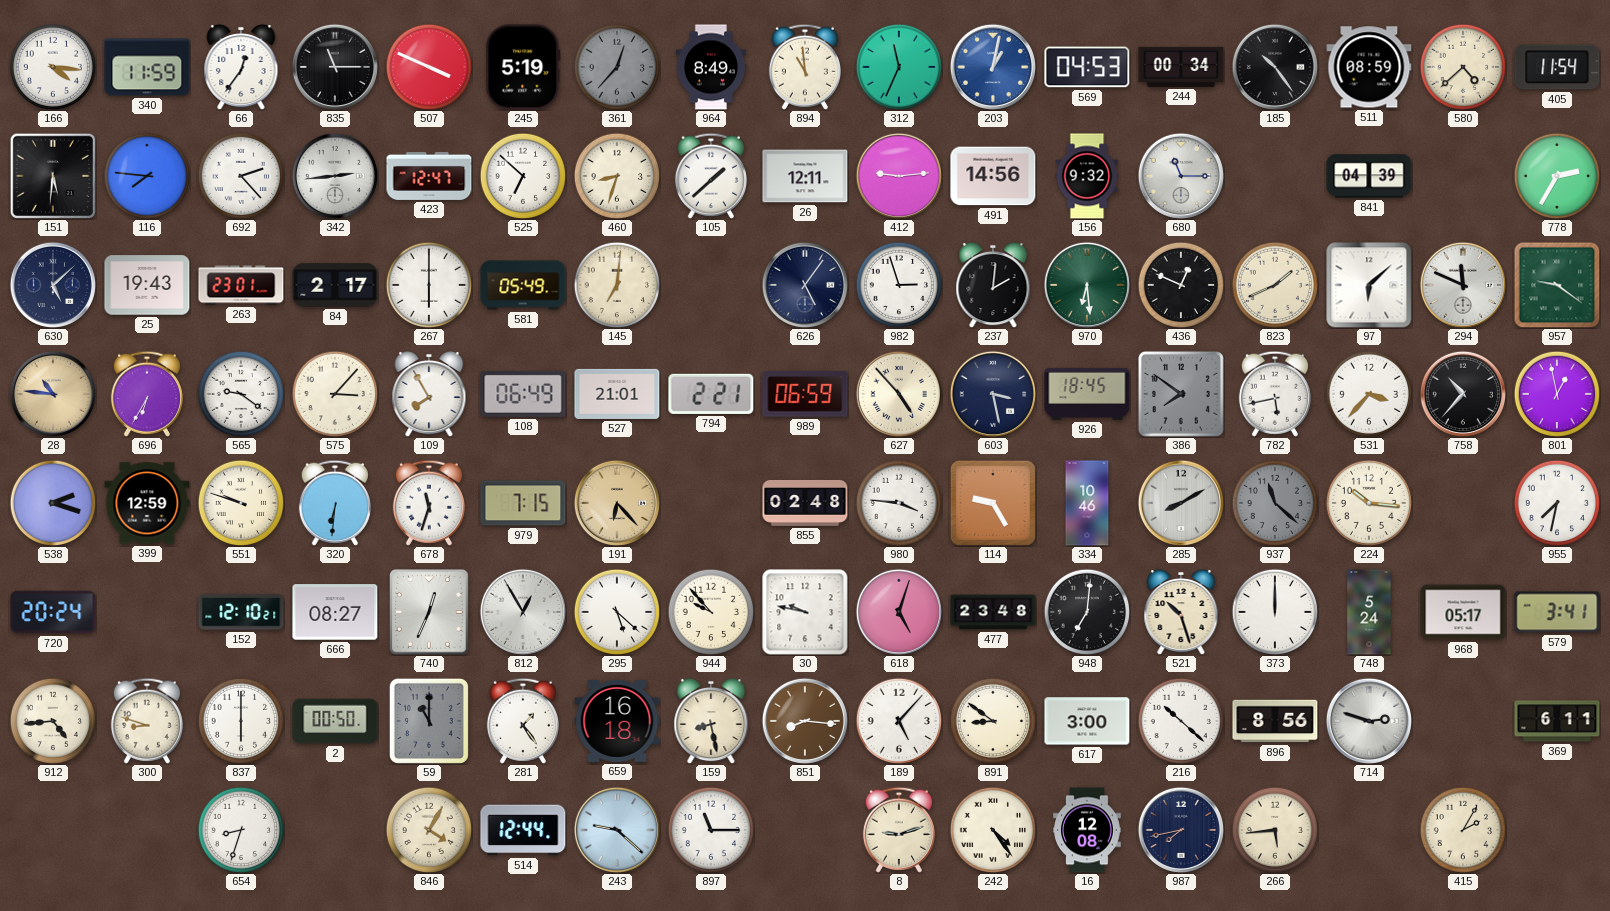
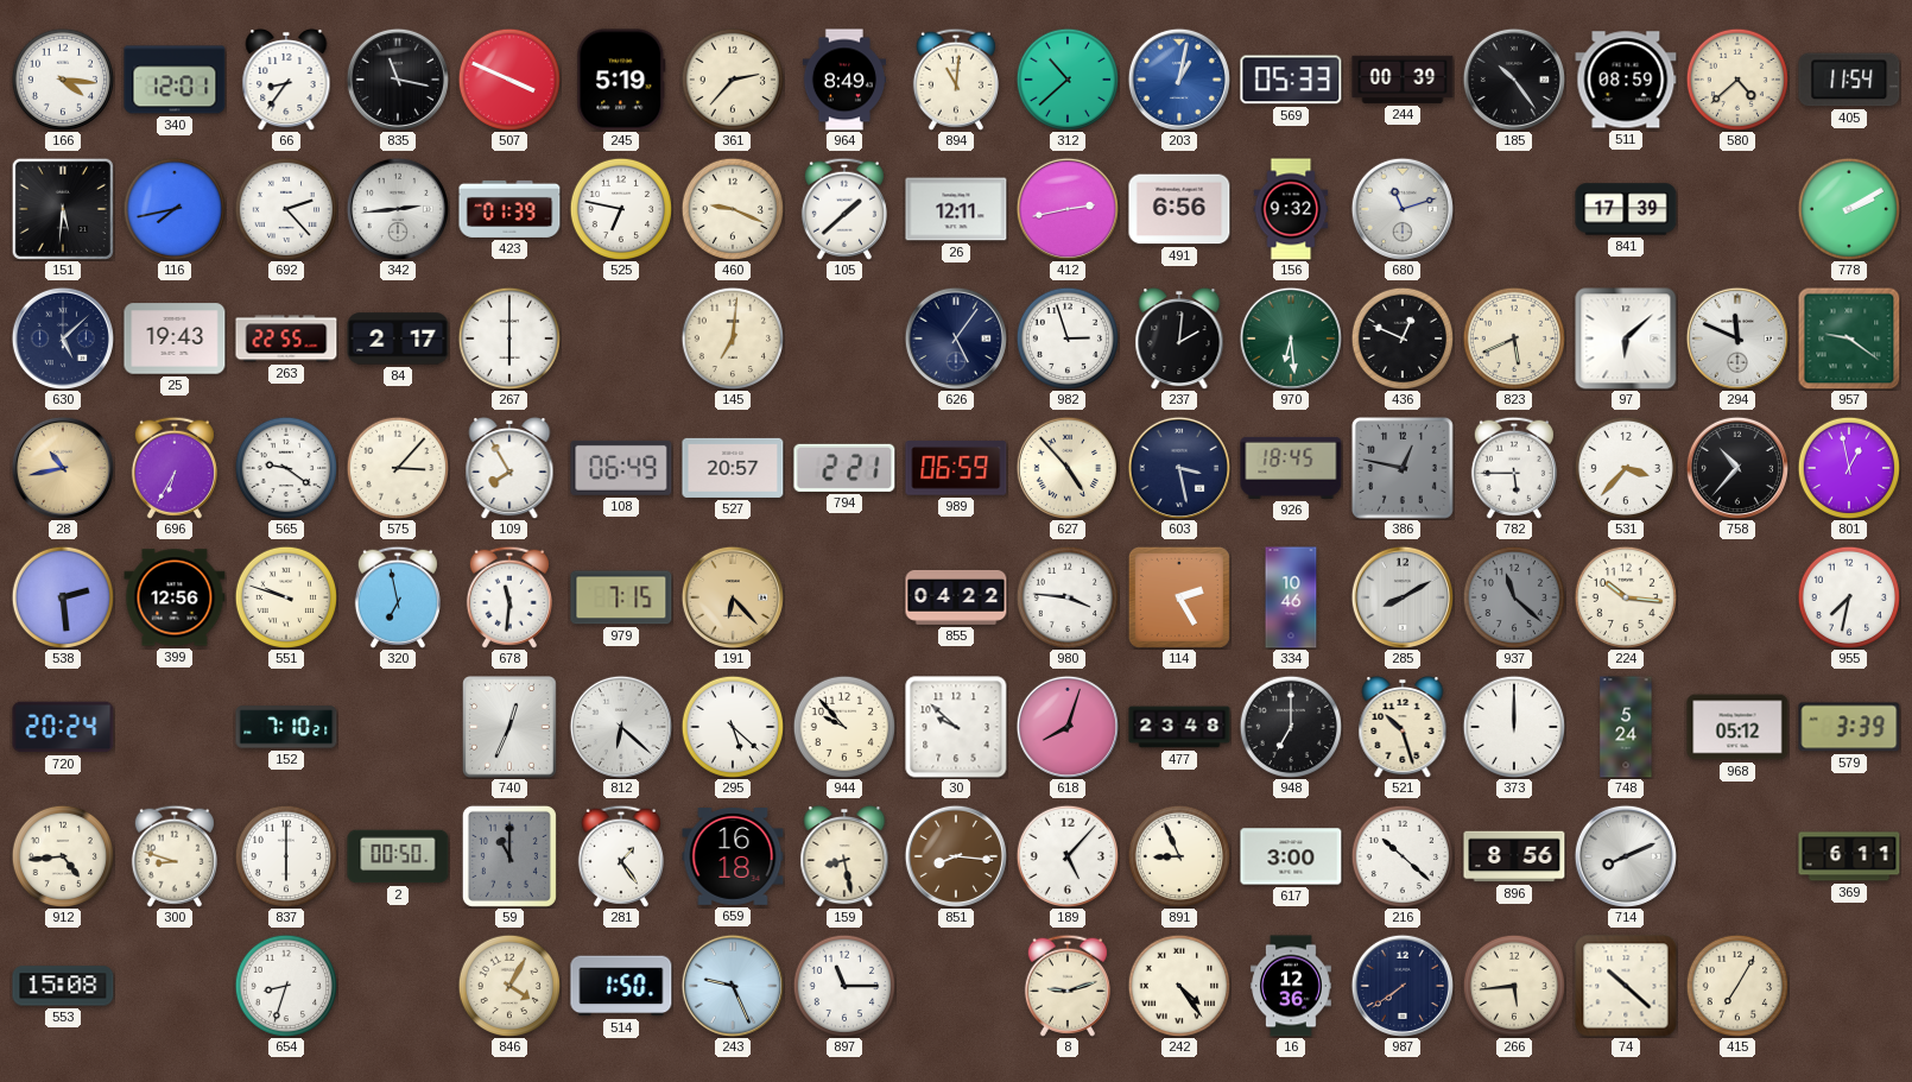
340: 11:59 -> 12:01
66: 12:36 -> 8:36
835: 11:15 -> 11:17
361: 12:37 -> 2:37
361 dial: grey -> cream
894: 10:59 -> 11:01
312: 11:34 -> 10:38
569: 04:53 -> 05:33
244: 00:34 -> 00:39
116: 7:46 -> 7:43
423: 12:47 -> 01:39
525: 6:52 -> 6:47
460: 8:33 -> 9:19
412: 9:14 -> 2:43
491: 14:56 -> 6:56
680: 11:15 -> 11:12
841: 04:39 -> 17:39
778: 2:35 -> 2:10
263: 23:01 -> 22:55
581: 05:49 -> none
823: 1:41 -> 5:41
28: 10:46 -> 10:43
527: 21:01 -> 20:57
386: 7:51 -> 12:47
782: 5:43 -> 5:45
538: 2:18 -> 2:29
399: 12:59 -> 12:56
320: 6:31 -> 6:58
678: 11:33 -> 11:31
855: 02:48 -> 04:22
114: 9:25 -> 2:25
152: 12:10 -> 7:10
666: 08:27 -> none
812: 12:55 -> 6:22
30: 9:47 -> 9:52
618: 5:03 -> 8:03
948: 7:01 -> 7:00
968: 05:17 -> 05:12
579: 3:41 -> 3:39
891: 8:51 -> 8:56
714: 2:48 -> 8:11
553: none -> 15:08
514: 12:44 -> 1:50
243: 9:22 -> 9:26
16: 12:08 -> 12:36
987: 7:43 -> 7:39
74: none -> 10:22
415: 2:05 -> 7:05
